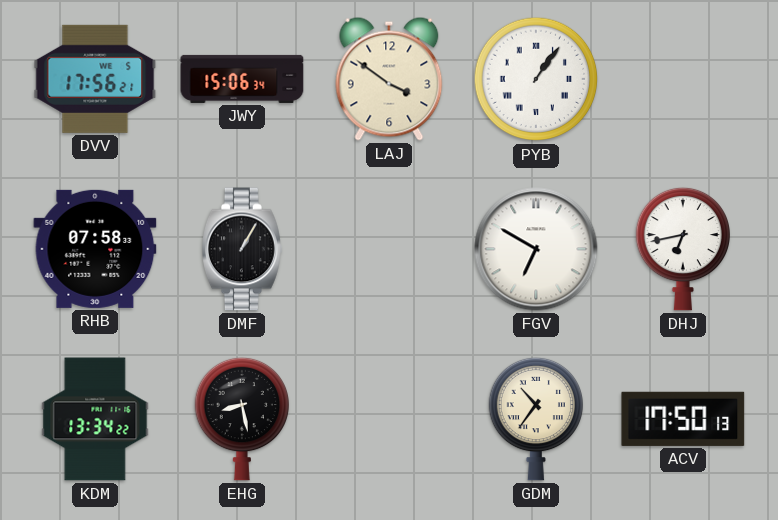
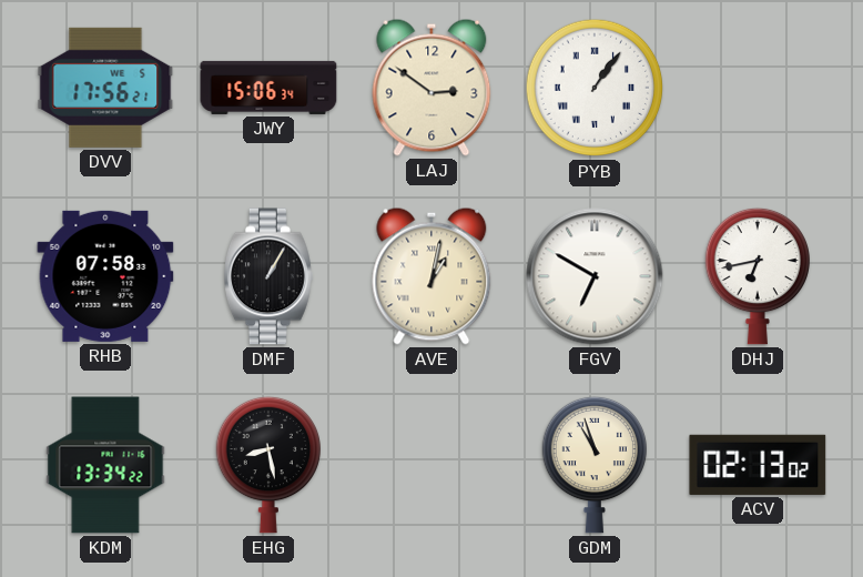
LAJ: 3:51 -> 2:51
AVE: none -> 1:02
GDM: 10:36 -> 10:57
ACV: 17:50 -> 02:13
